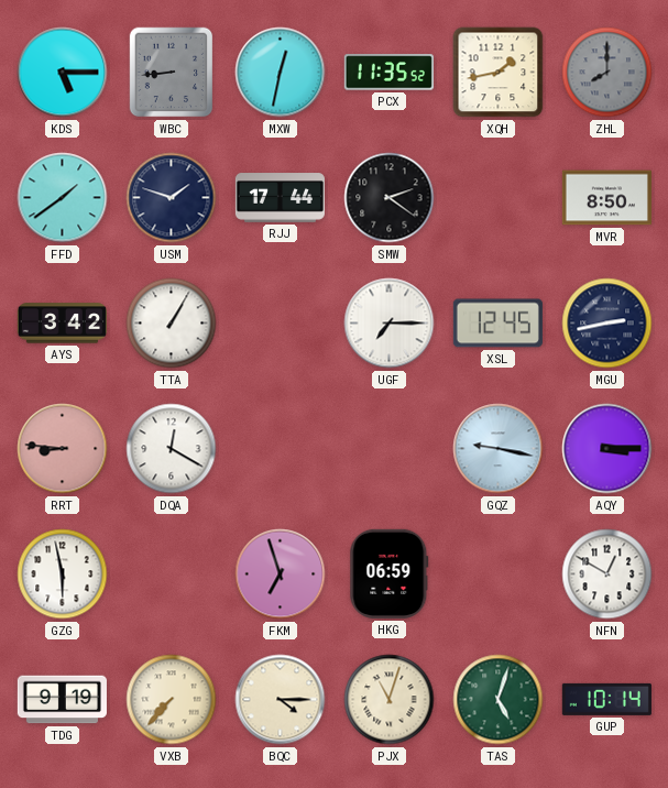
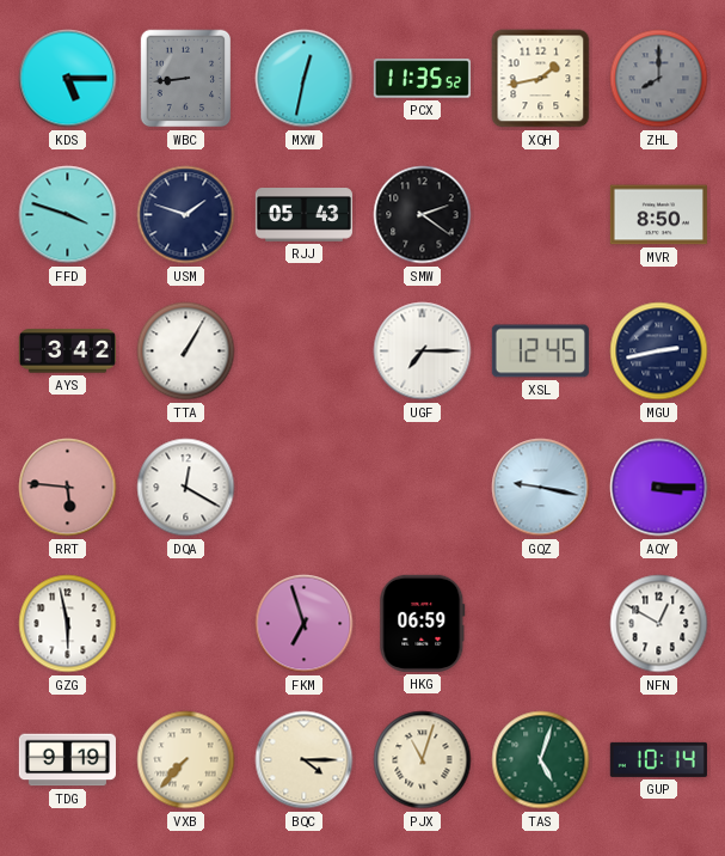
FFD: 1:39 -> 3:48
RJJ: 17:44 -> 05:43
RRT: 8:46 -> 5:46
